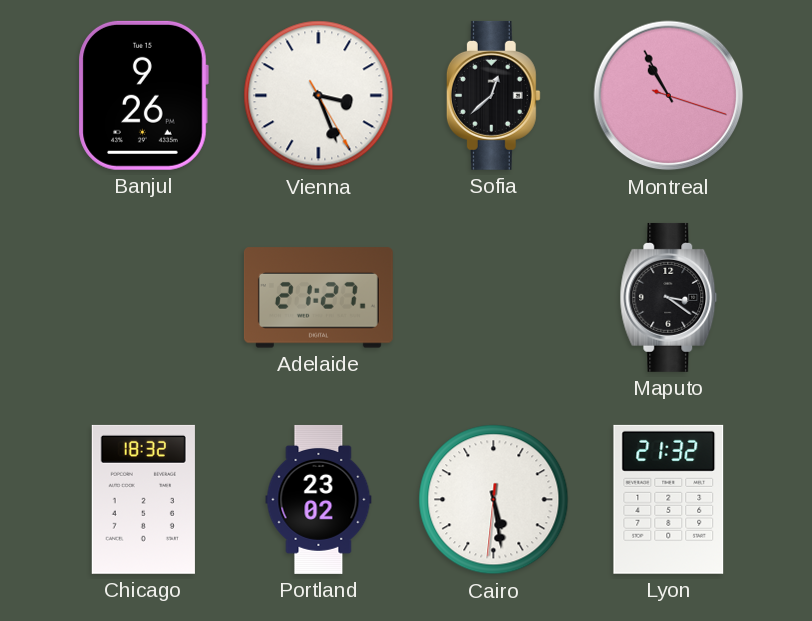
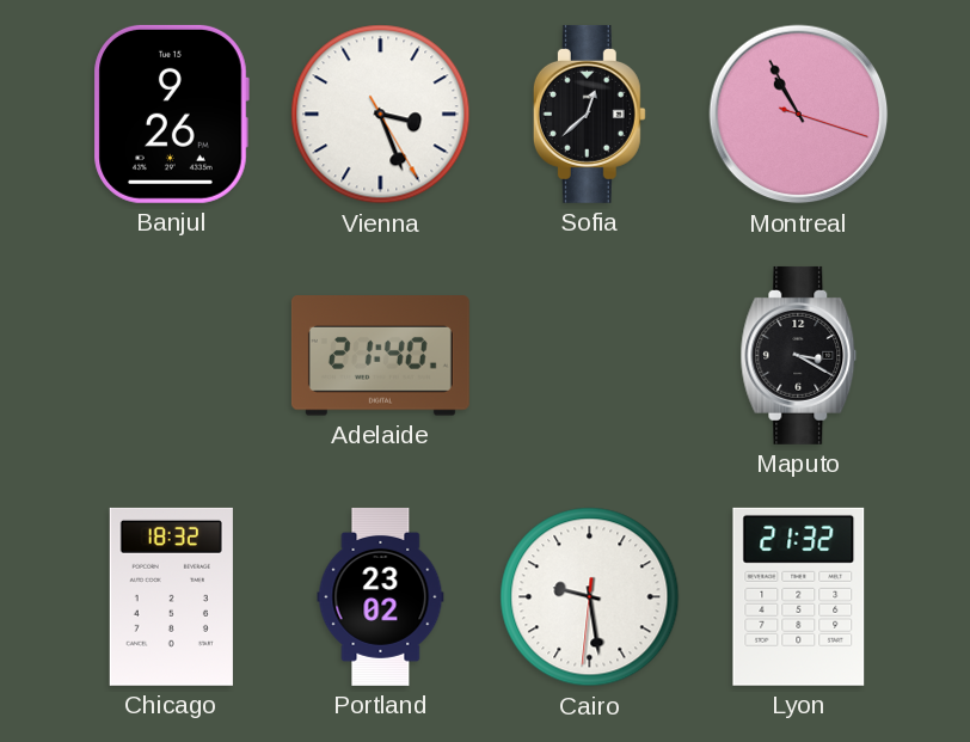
Adelaide: 21:27 -> 21:40
Maputo: 3:21 -> 3:20
Cairo: 5:28 -> 9:28
